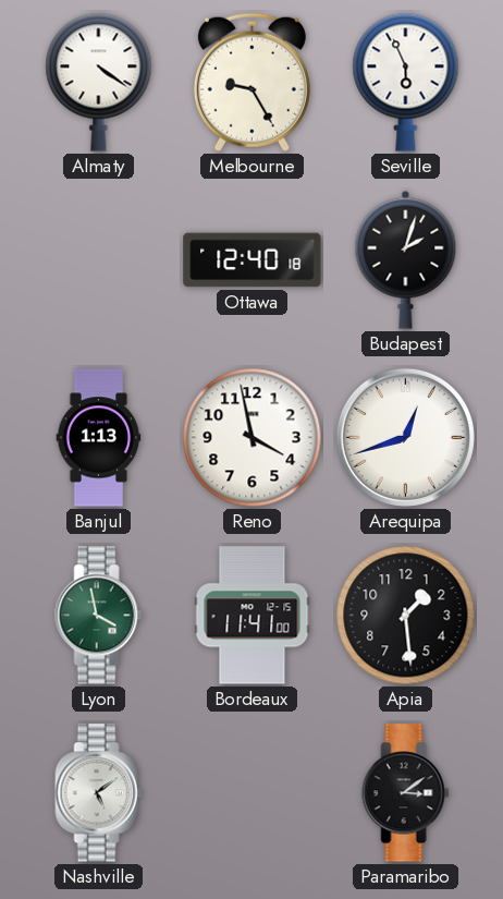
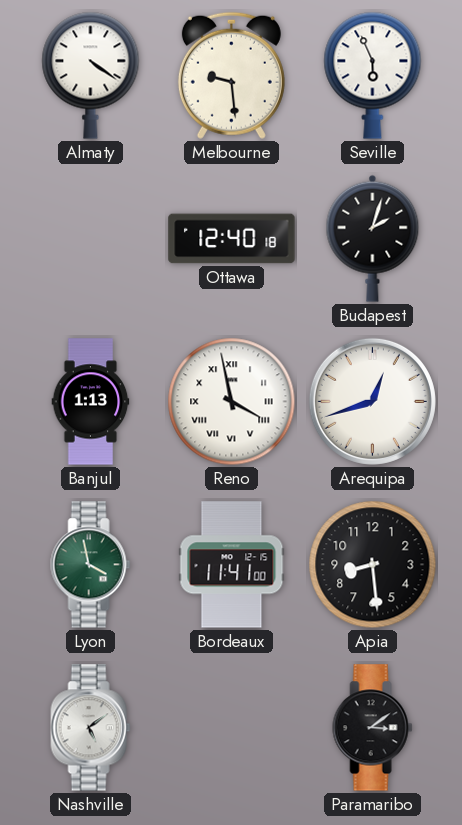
Melbourne: 9:25 -> 9:29
Reno numerals: Arabic -> Roman
Apia: 1:29 -> 8:29
